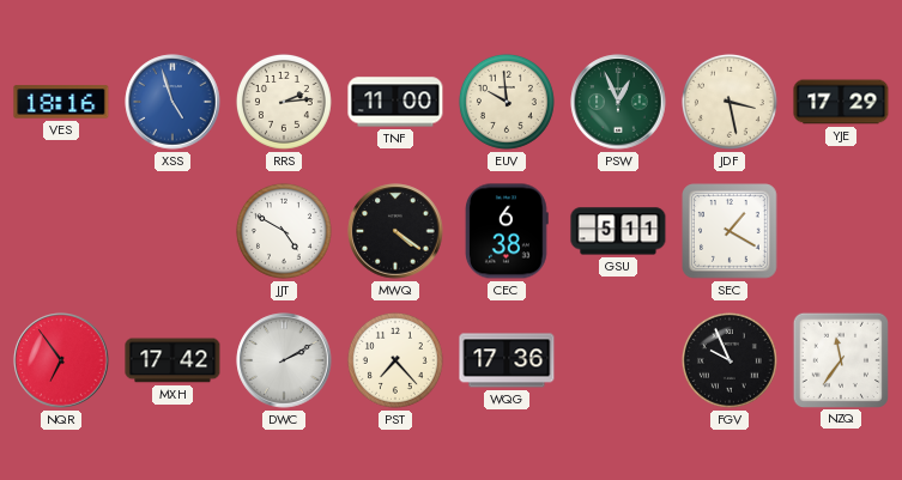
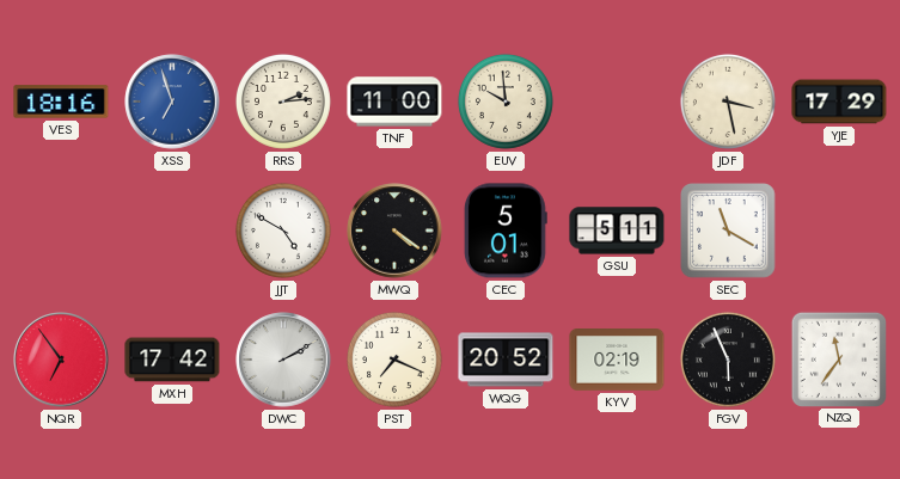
XSS: 4:57 -> 6:57
PSW: 12:56 -> none
CEC: 6:38 -> 5:01
SEC: 1:20 -> 11:20
PST: 7:23 -> 7:19
WQG: 17:36 -> 20:52
KYV: none -> 02:19
FGV: 9:56 -> 5:56
